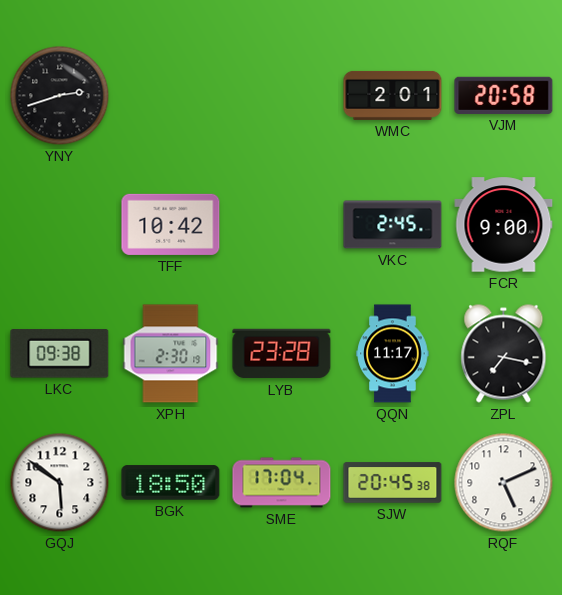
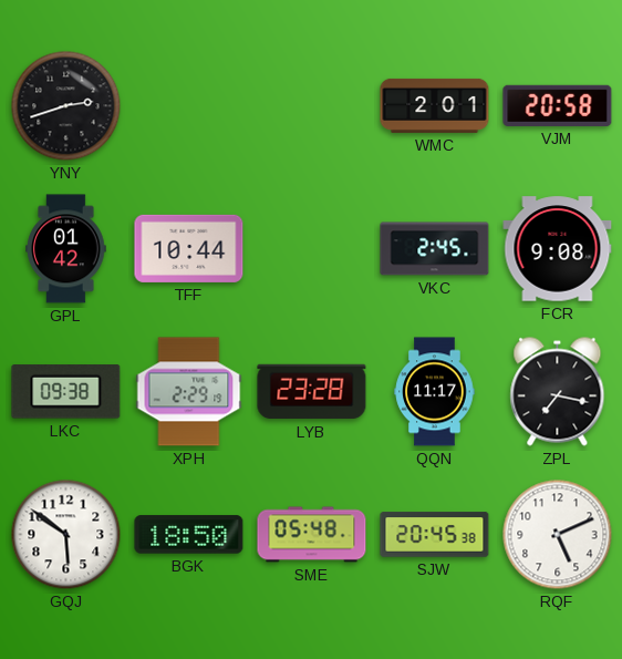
GPL: none -> 01:42
TFF: 10:42 -> 10:44
FCR: 9:00 -> 9:08
XPH: 2:30 -> 2:29
SME: 17:04 -> 05:48
